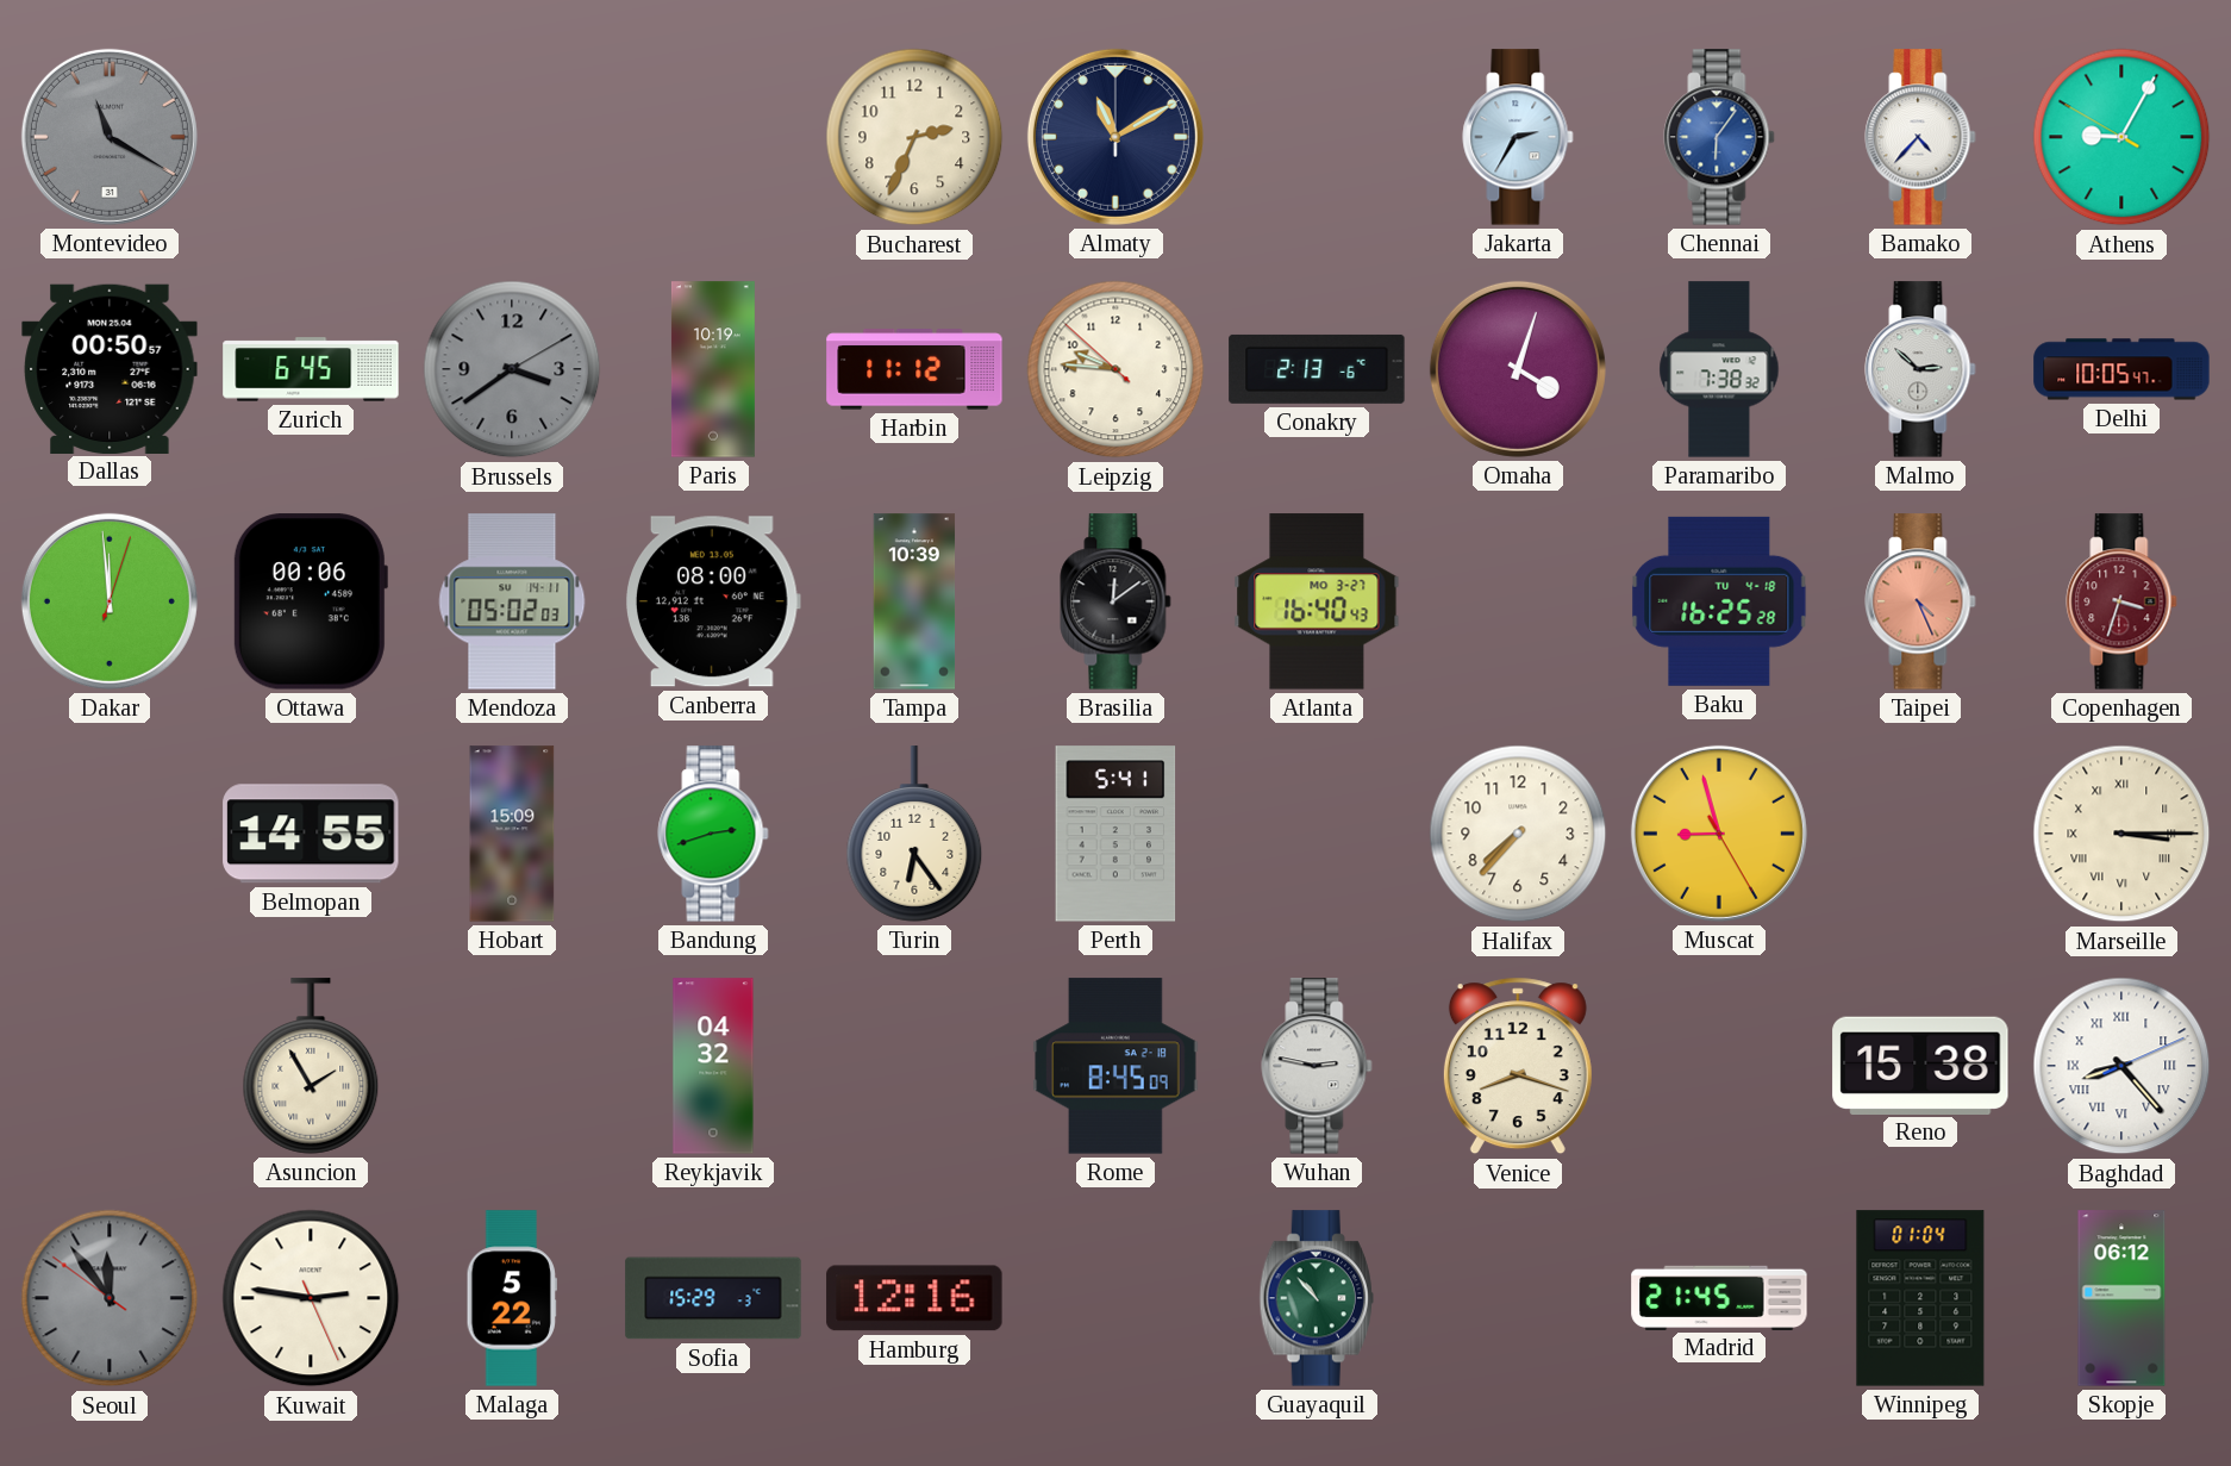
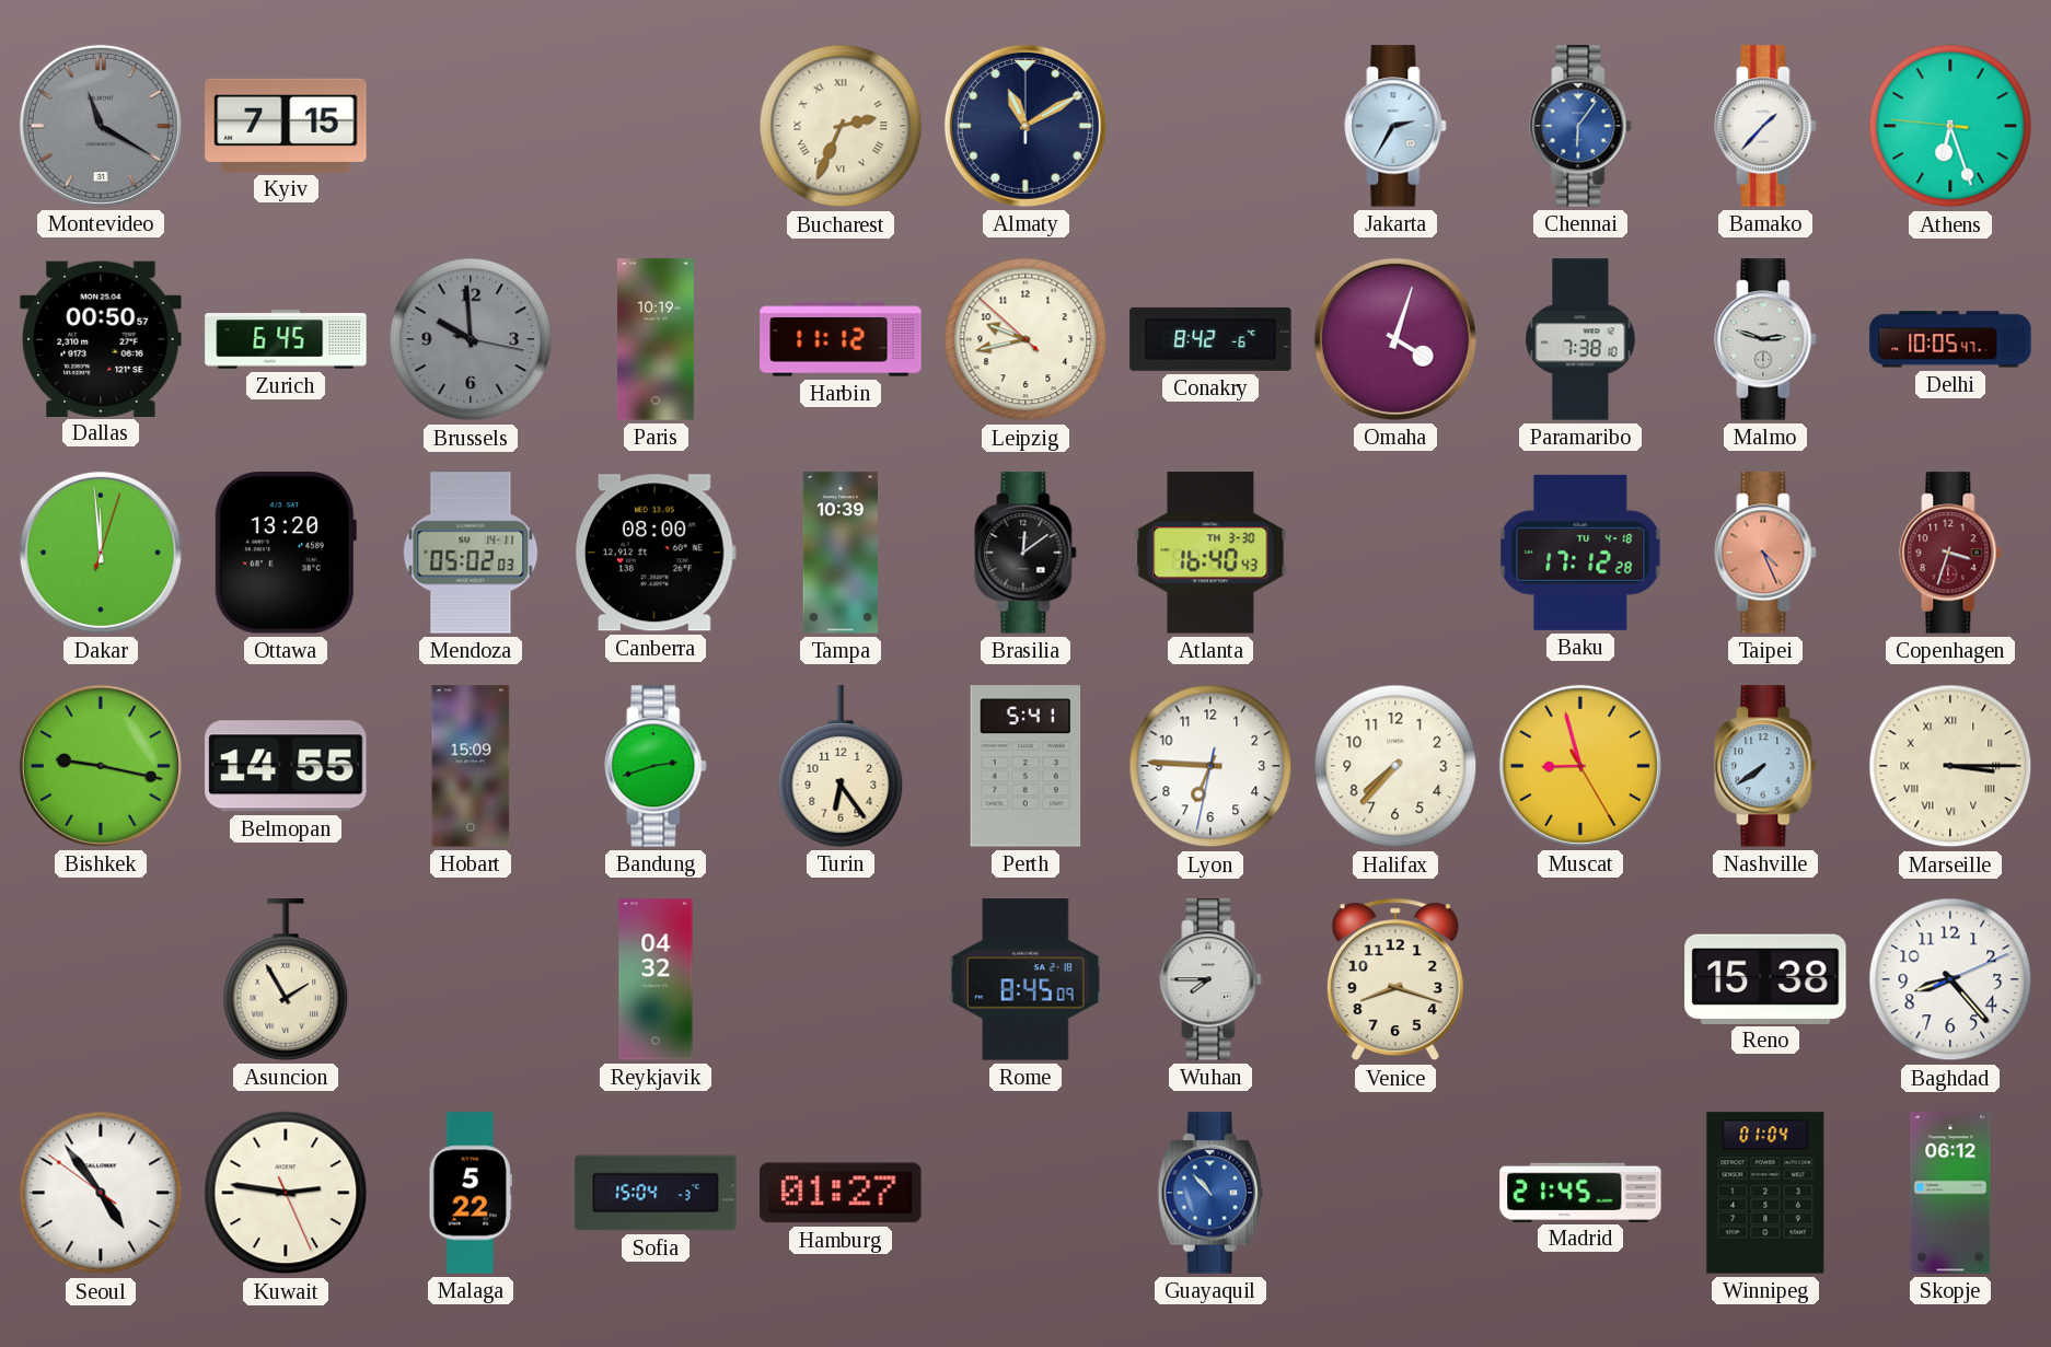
Kyiv: none -> 7:15
Bucharest numerals: Arabic -> Roman
Bamako: 4:37 -> 1:37
Athens: 9:04 -> 6:26
Brussels: 3:39 -> 9:59
Leipzig: 9:45 -> 9:42
Conakry: 2:13 -> 8:42
Paramaribo: 7:38:32 -> 7:38:10
Malmo: 2:52 -> 2:48
Ottawa: 00:06 -> 13:20
Atlanta date: MO 3-27 -> TH 3-30
Baku: 16:25 -> 17:12
Bishkek: none -> 9:17
Lyon: none -> 6:45
Nashville: none -> 7:39
Wuhan: 2:47 -> 7:45
Baghdad numerals: Roman -> Arabic
Seoul: 11:53 -> 4:53
Seoul dial: grey -> white
Sofia: 15:29 -> 15:04
Hamburg: 12:16 -> 01:27
Guayaquil dial: green -> blue
